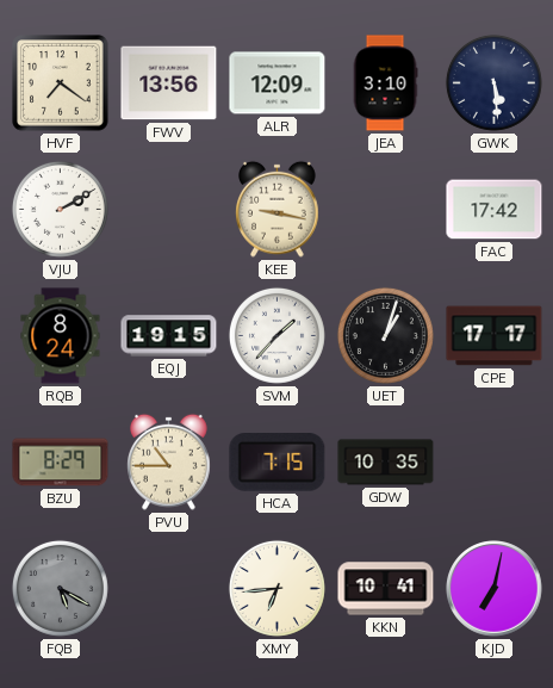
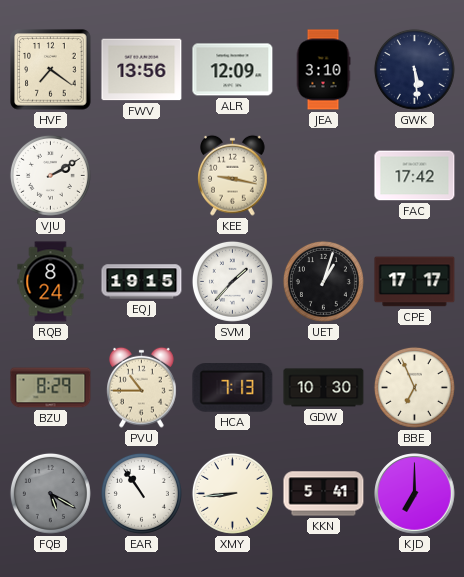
HCA: 7:15 -> 7:13
GDW: 10:35 -> 10:30
BBE: none -> 6:56
EAR: none -> 10:54
XMY: 6:44 -> 8:44
KKN: 10:41 -> 5:41
KJD: 7:02 -> 7:00
